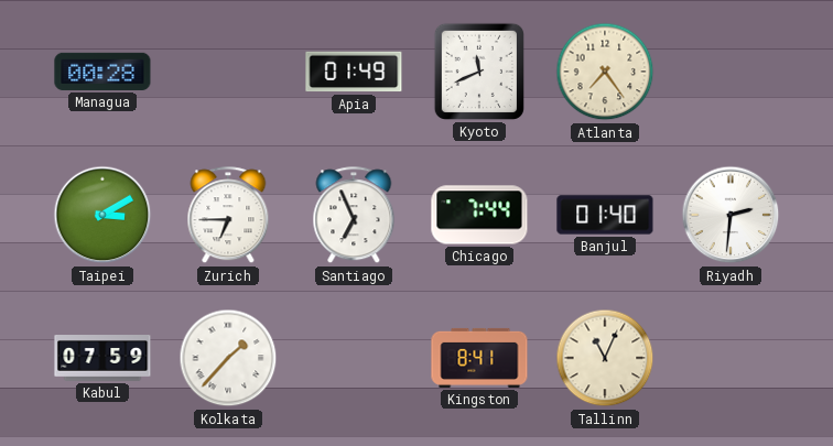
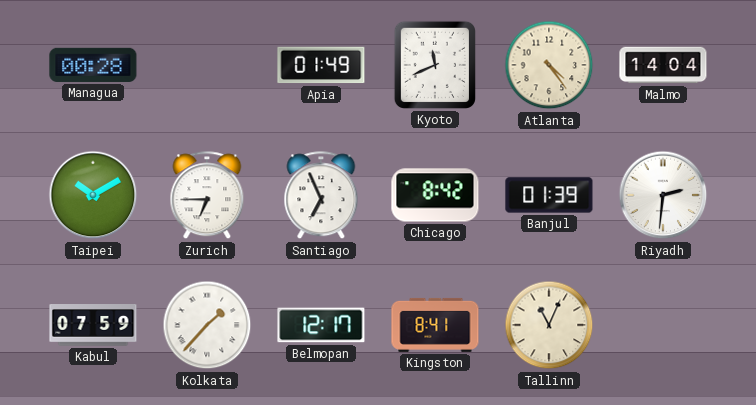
Atlanta: 7:24 -> 4:24
Malmo: none -> 14:04
Taipei: 3:10 -> 10:10
Chicago: 7:44 -> 8:42
Banjul: 01:40 -> 01:39
Belmopan: none -> 12:17
